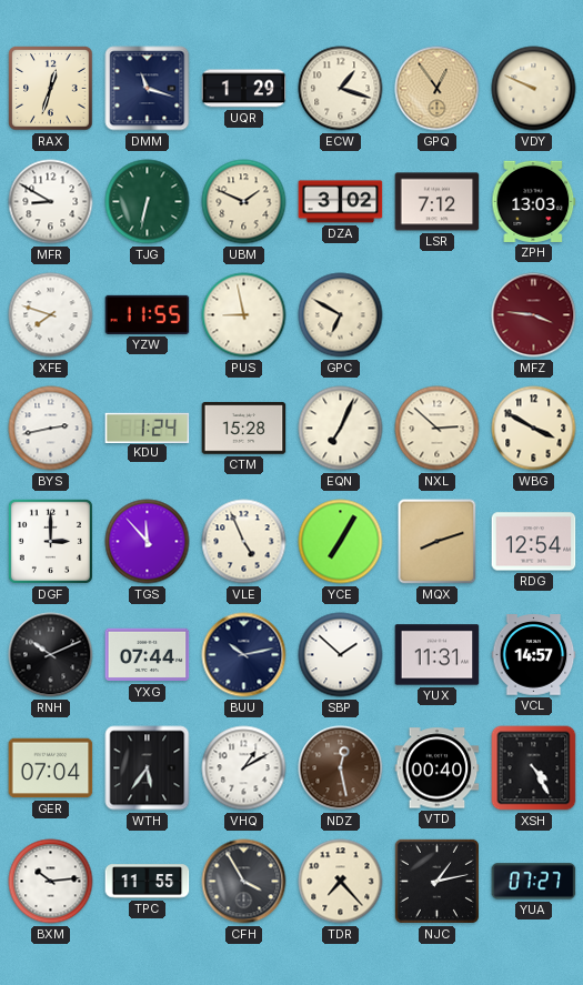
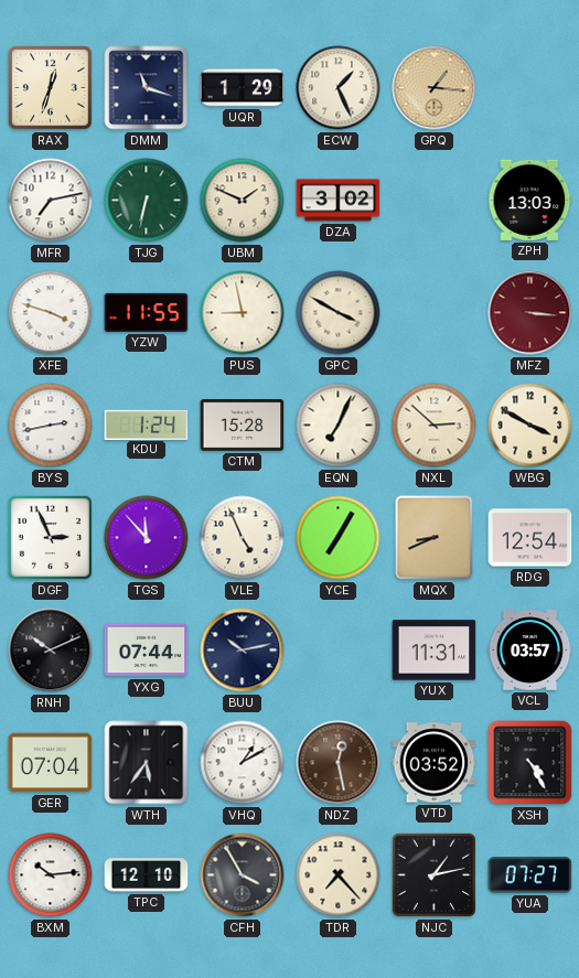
ECW: 1:18 -> 1:26
GPQ: 12:54 -> 1:16
VDY: 9:49 -> none
MFR: 8:50 -> 7:13
LSR: 7:12 -> none
XFE: 7:48 -> 3:48
GPC: 6:50 -> 3:50
MFZ: 3:46 -> 3:16
DGF: 3:00 -> 2:56
MQX: 8:12 -> 8:41
SBP: 1:52 -> none
VCL: 14:57 -> 03:57
VTD: 00:40 -> 03:52
TPC: 11:55 -> 12:10
